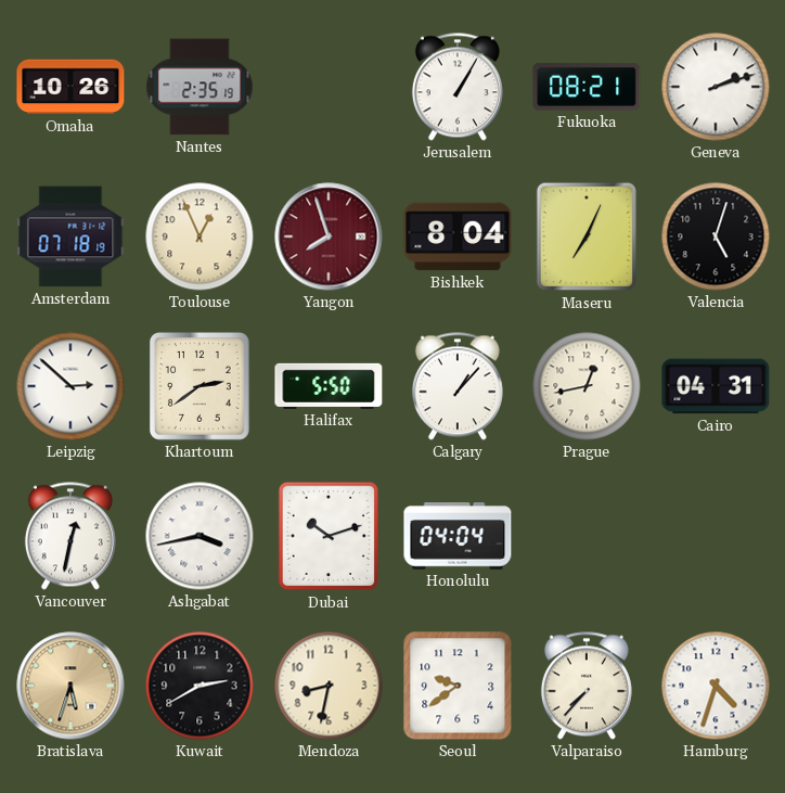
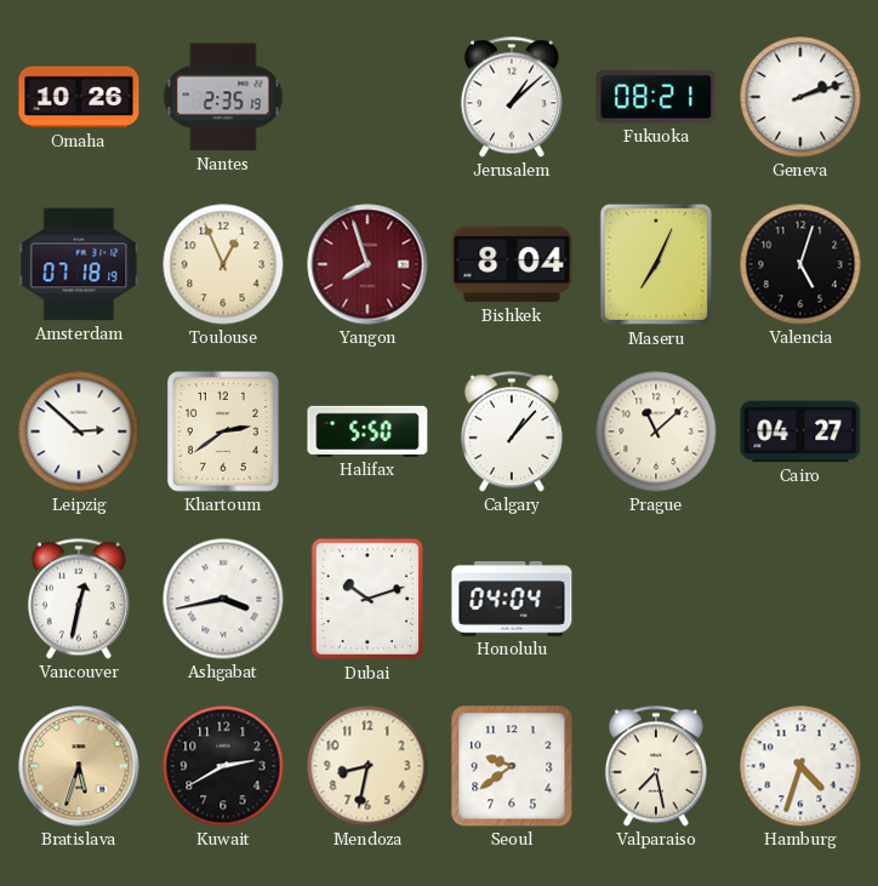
Jerusalem: 1:05 -> 1:08
Prague: 12:43 -> 11:08
Cairo: 04:31 -> 04:27
Valparaiso: 7:37 -> 7:28
